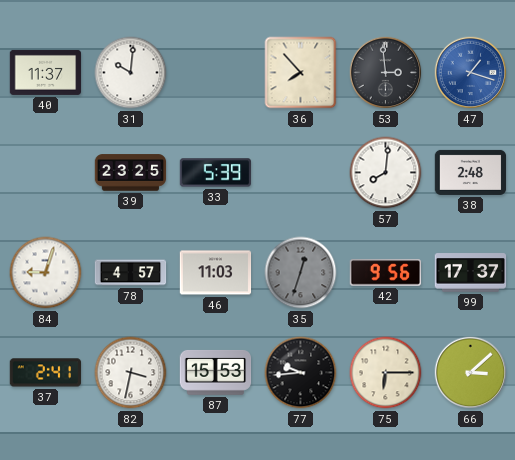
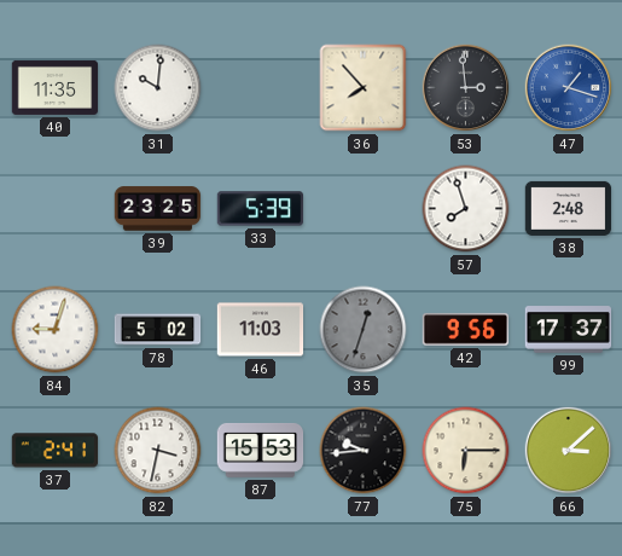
40: 11:37 -> 11:35
57: 8:01 -> 7:57
78: 4:57 -> 5:02
